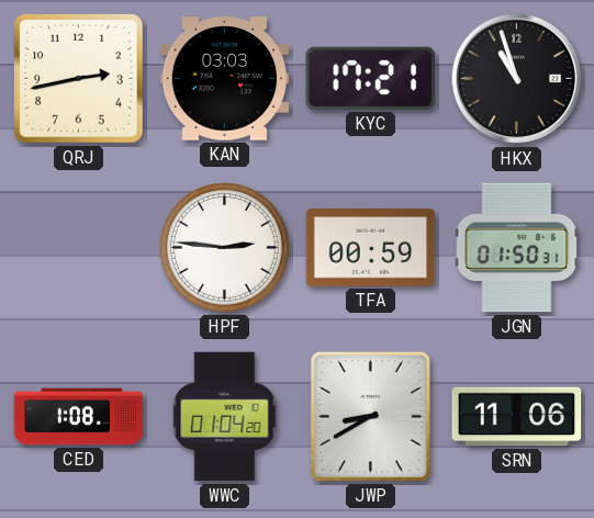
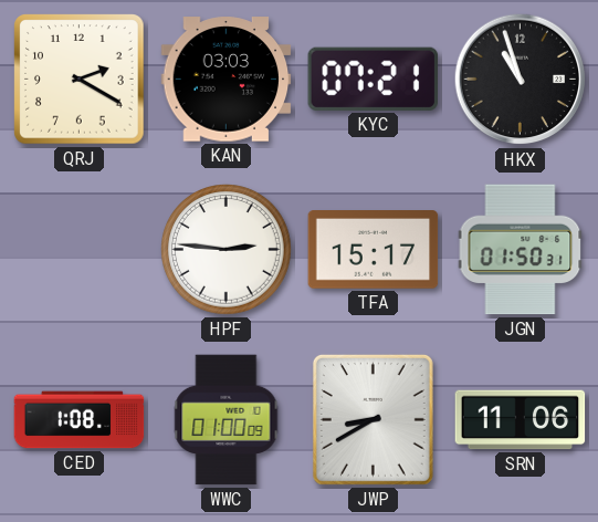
QRJ: 2:43 -> 2:20
KYC: 17:21 -> 07:21
TFA: 00:59 -> 15:17
WWC: 01:04 -> 01:00
